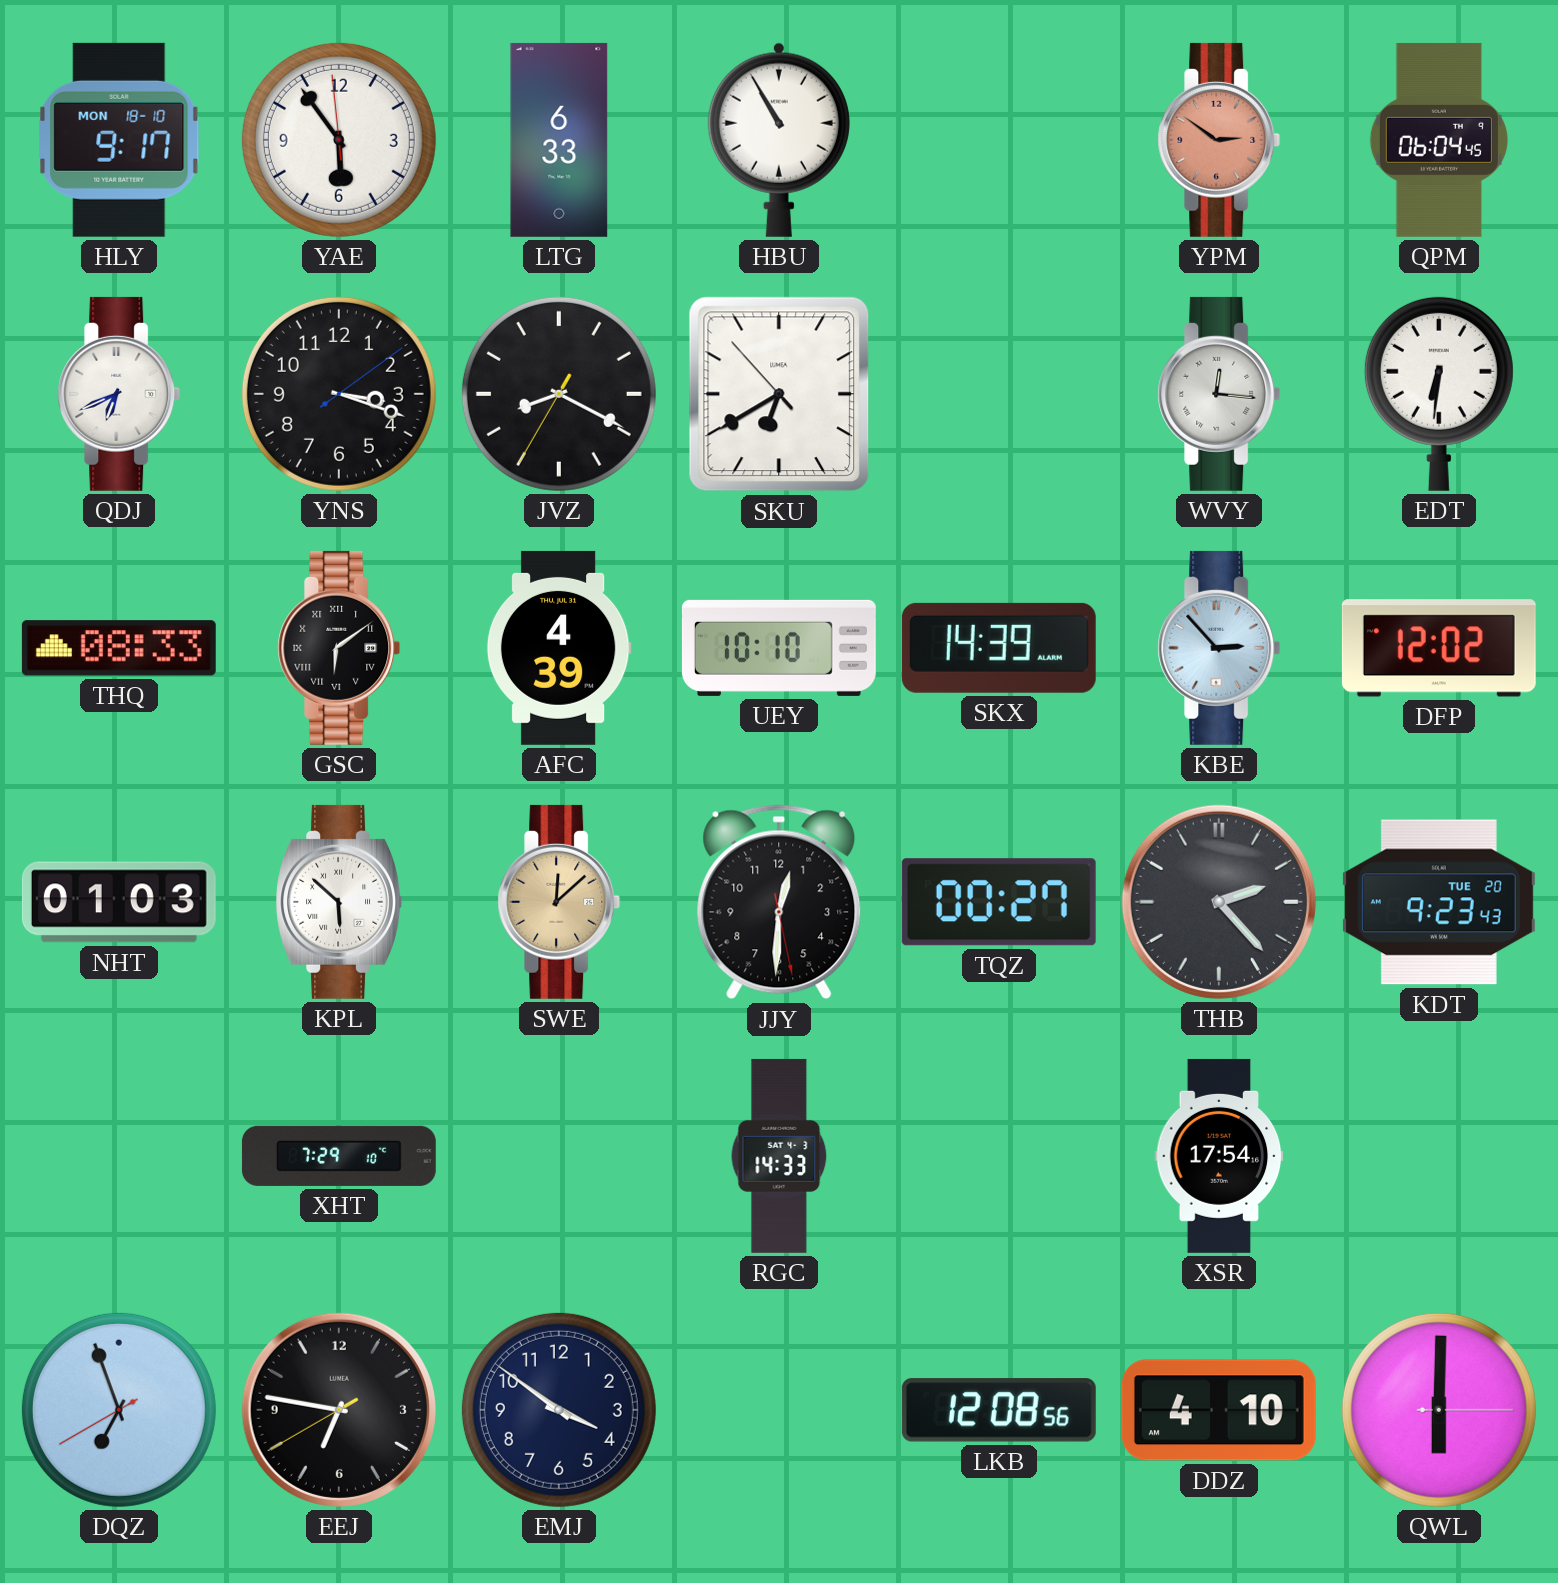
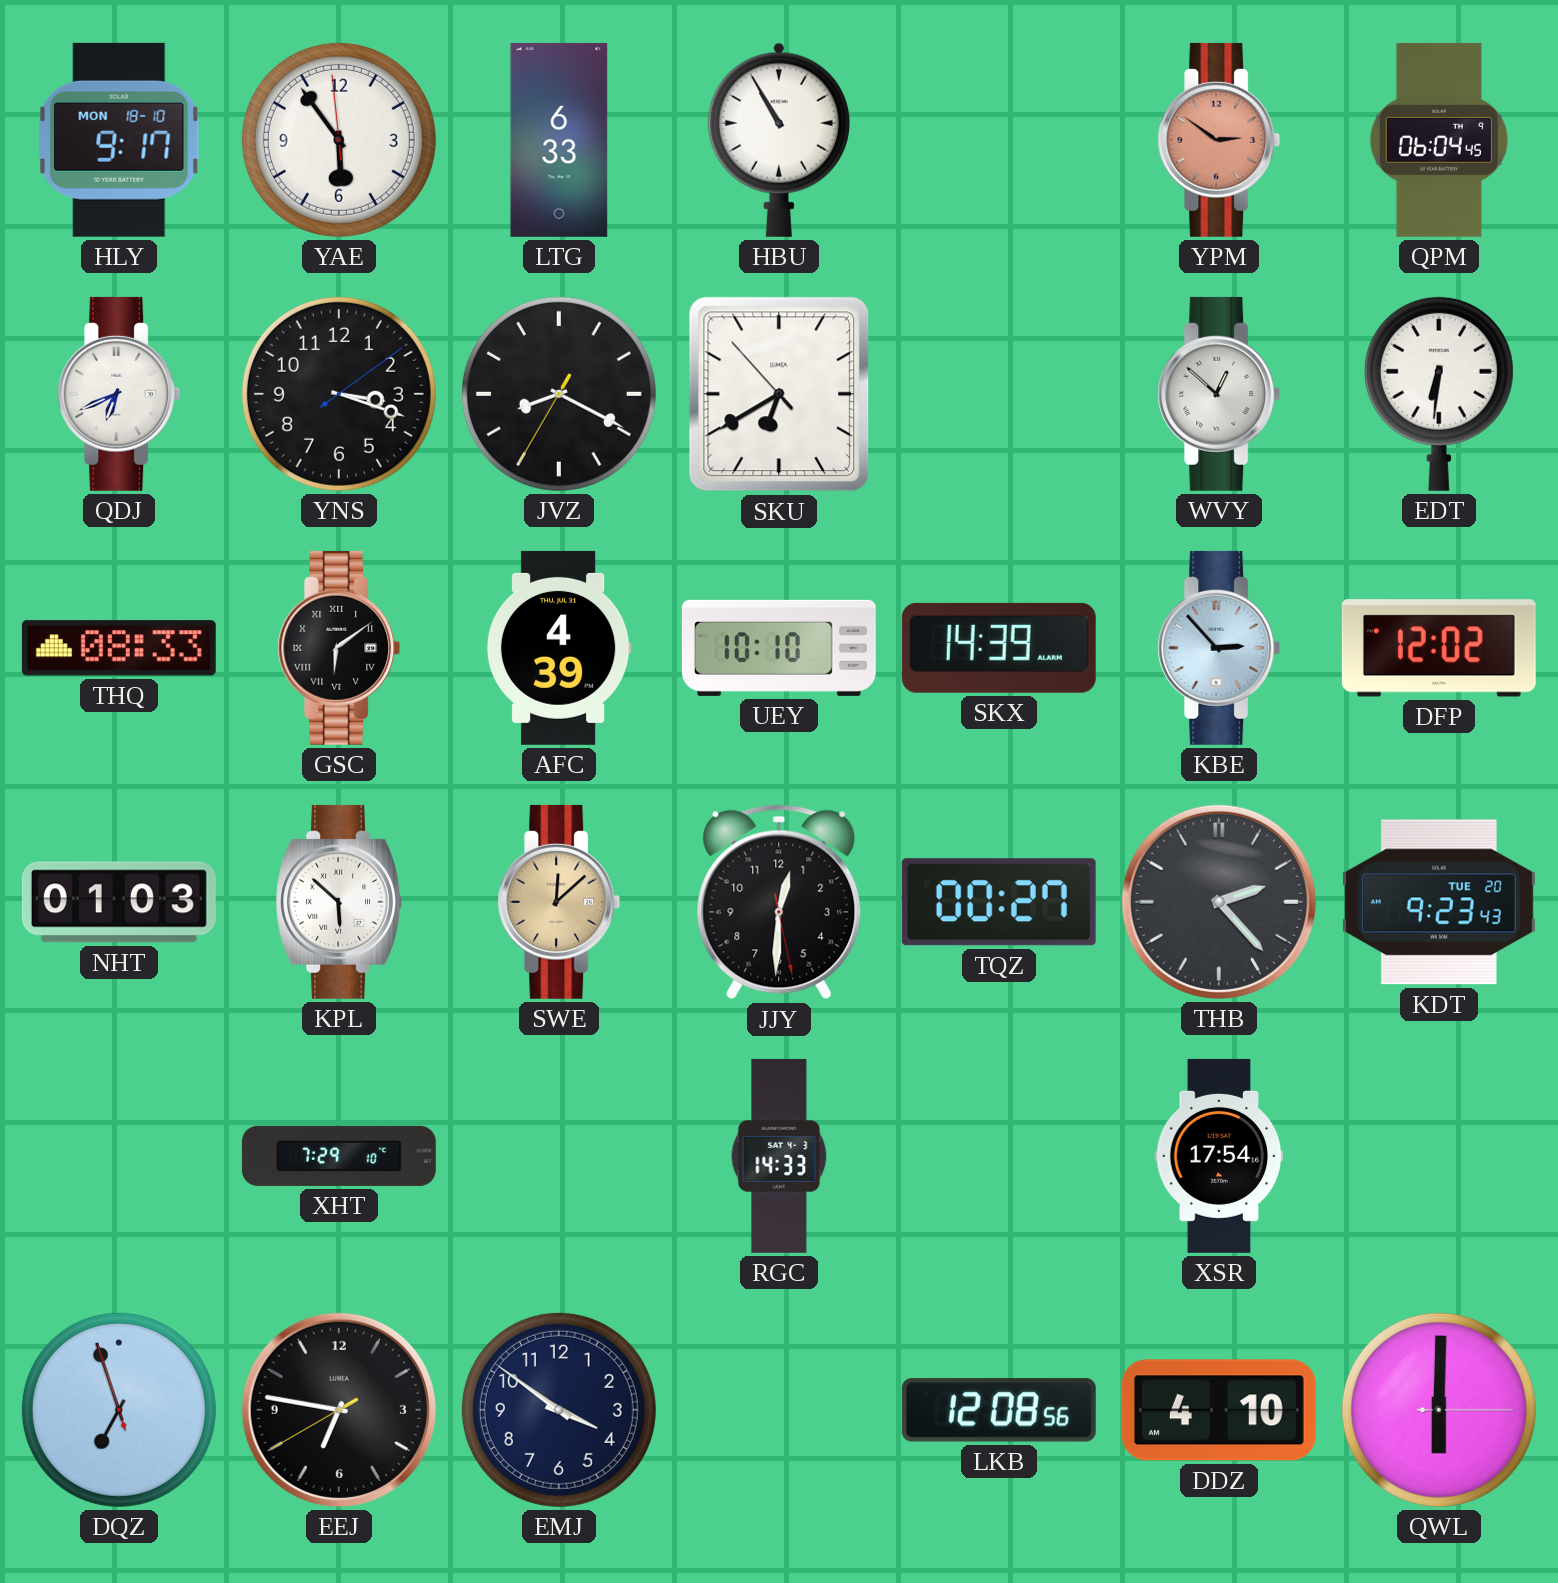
WVY: 12:16 -> 12:52
DQZ: 6:56:40 -> 6:56:57
